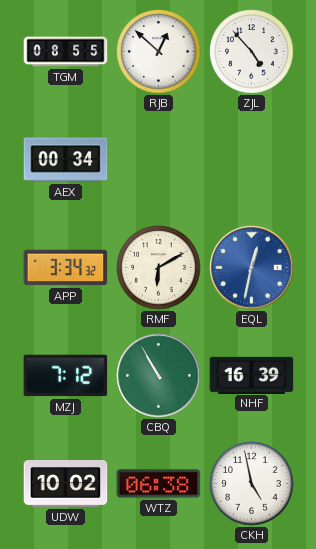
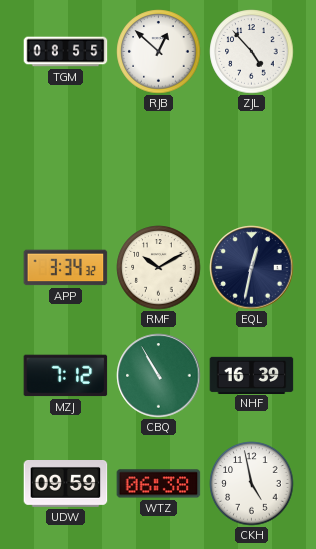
AEX: 00:34 -> none
RMF: 6:10 -> 10:10
EQL dial: blue -> navy
UDW: 10:02 -> 09:59
